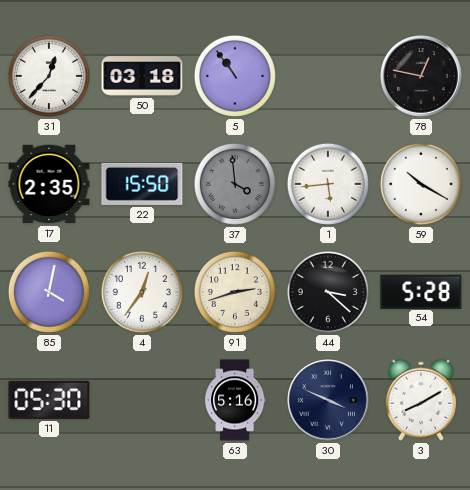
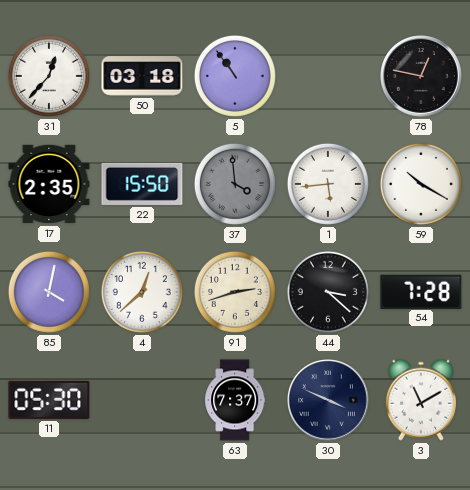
4: 12:36 -> 12:38
54: 5:28 -> 7:28
63: 5:16 -> 7:37
3: 8:10 -> 11:10
